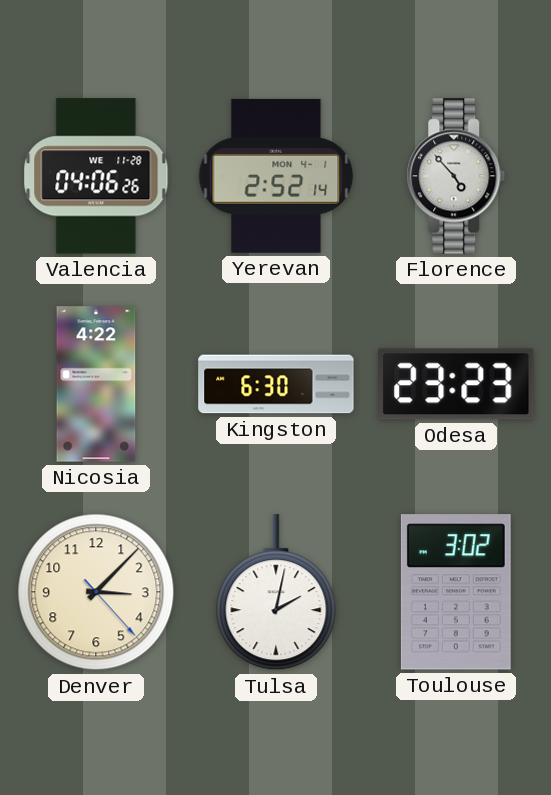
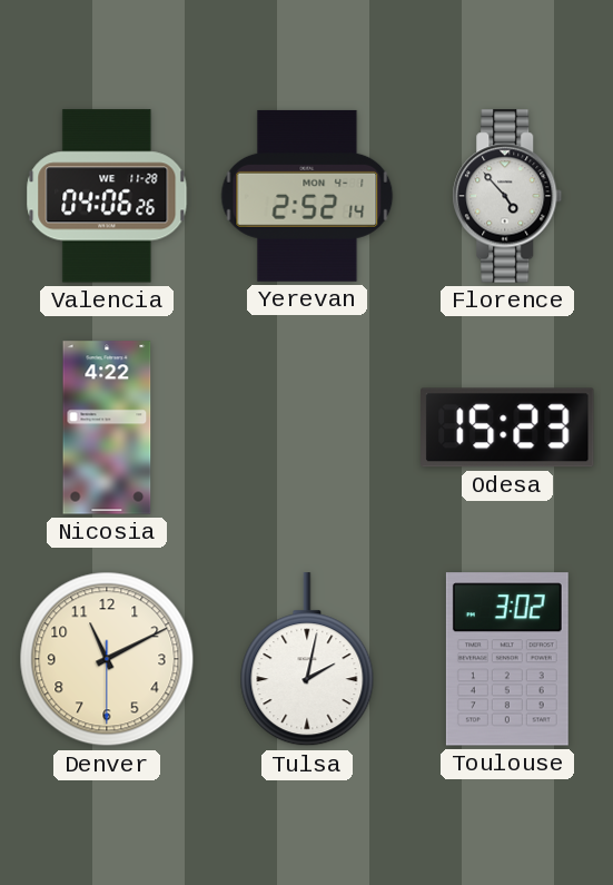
Kingston: 6:30 -> none
Odesa: 23:23 -> 15:23
Denver: 3:07 -> 11:10
